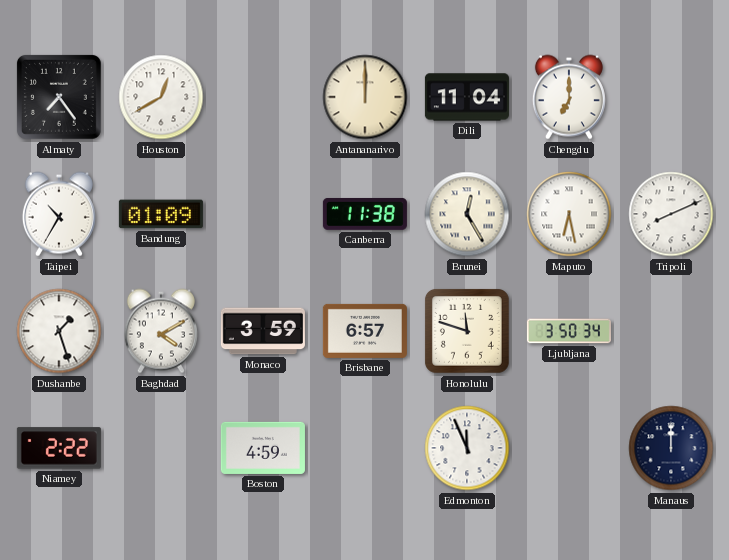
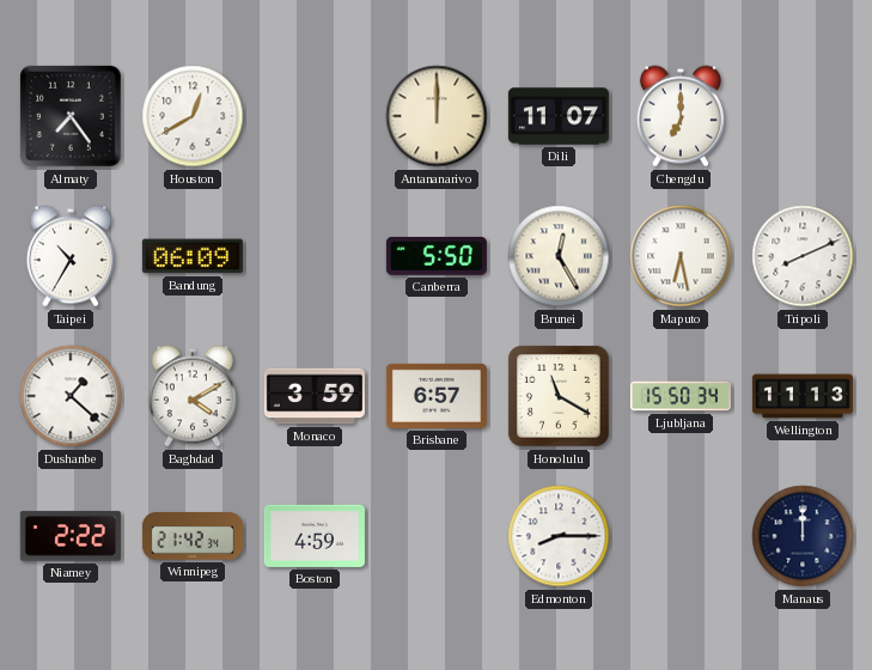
Dili: 11:04 -> 11:07
Bandung: 01:09 -> 06:09
Canberra: 11:38 -> 5:50
Dushanbe: 1:27 -> 1:22
Honolulu: 11:48 -> 11:20
Ljubljana: 3:50 -> 15:50
Wellington: none -> 11:13
Winnipeg: none -> 21:42
Edmonton: 11:56 -> 8:15
